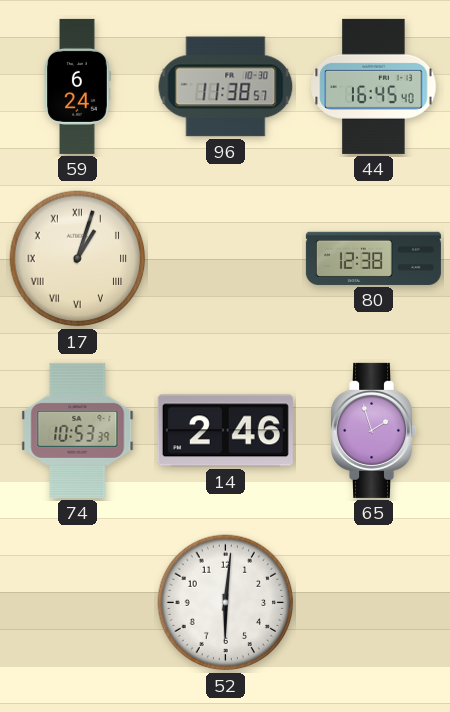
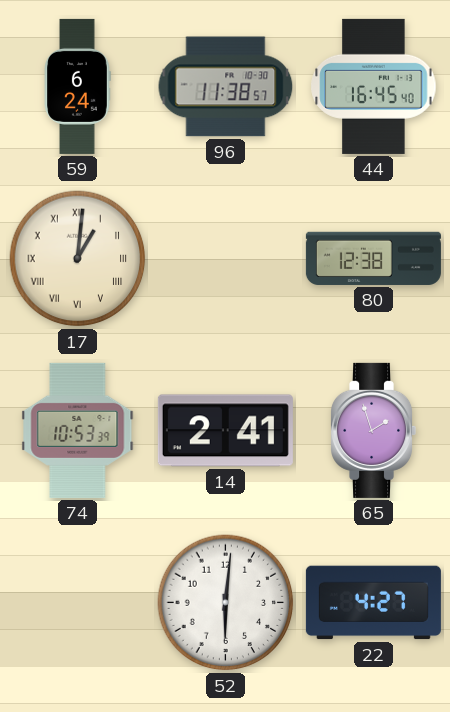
17: 1:03 -> 1:01
14: 2:46 -> 2:41
22: none -> 4:27
